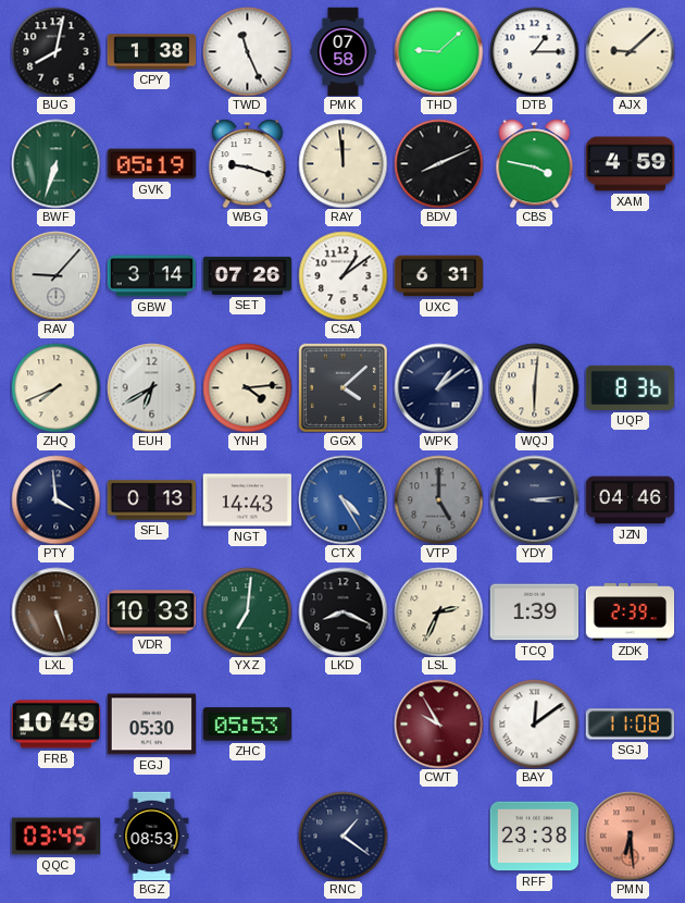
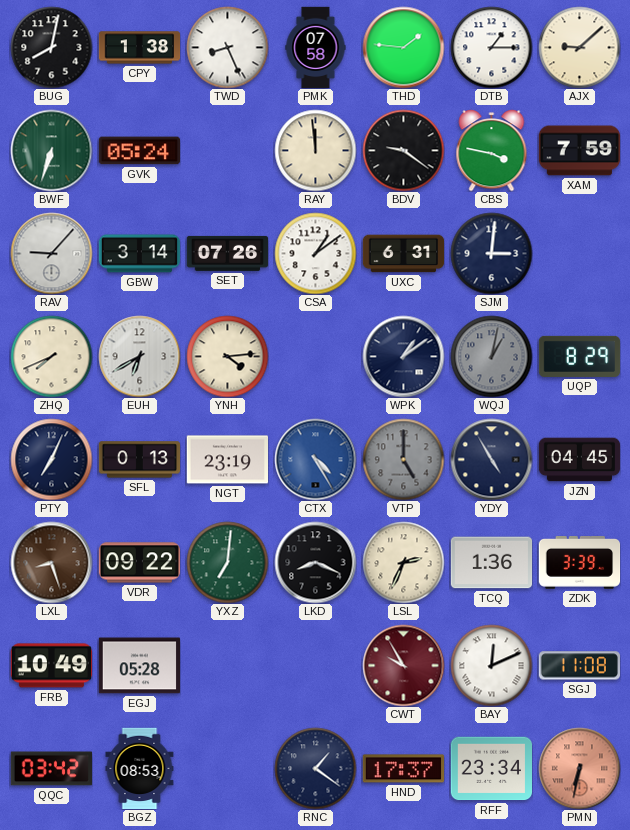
TWD: 11:26 -> 8:26
THD: 9:08 -> 1:46
GVK: 05:19 -> 05:24
WBG: 9:18 -> none
BDV: 8:11 -> 9:21
XAM: 4:59 -> 7:59
SJM: none -> 3:01
GGX: 4:08 -> none
WQJ: 6:01 -> 1:02
WQJ dial: cream -> grey
UQP: 8:36 -> 8:29
PTY: 3:59 -> 7:04
NGT: 14:43 -> 23:19
YDY: 3:14 -> 4:55
JZN: 04:46 -> 04:45
LXL: 5:27 -> 8:27
VDR: 10:33 -> 09:22
TCQ: 1:39 -> 1:36
ZDK: 2:39 -> 3:39
EGJ: 05:30 -> 05:28
ZHC: 05:53 -> none
BAY: 12:09 -> 12:11
QQC: 03:45 -> 03:42
HND: none -> 17:37
RFF: 23:38 -> 23:34
PMN: 6:29 -> 6:32
